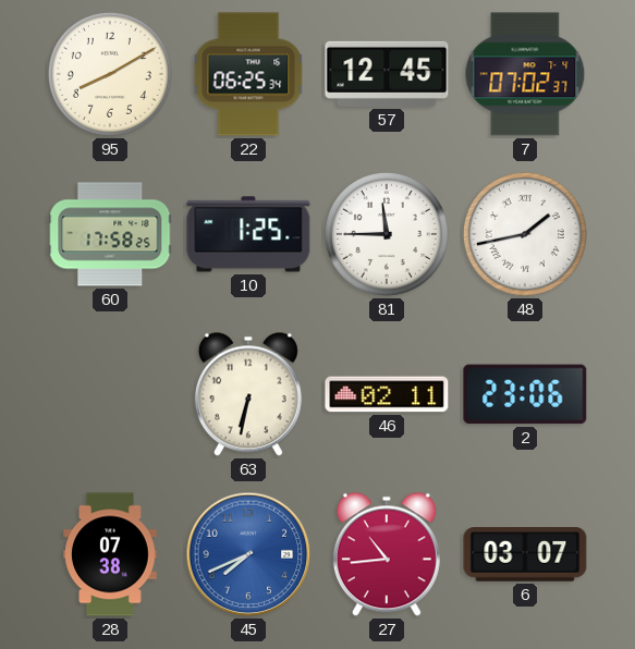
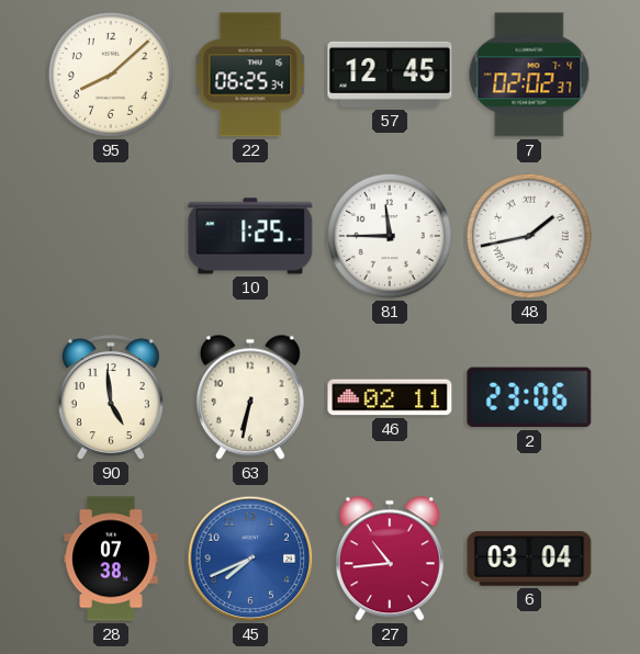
95: 8:10 -> 8:08
7: 07:02 -> 02:02
60: 17:58 -> none
90: none -> 4:59
6: 03:07 -> 03:04
